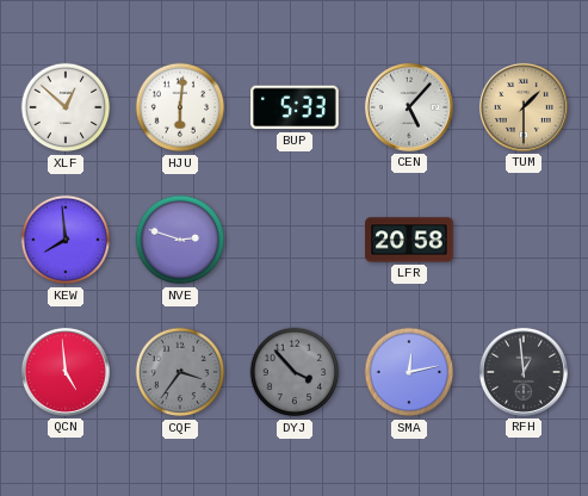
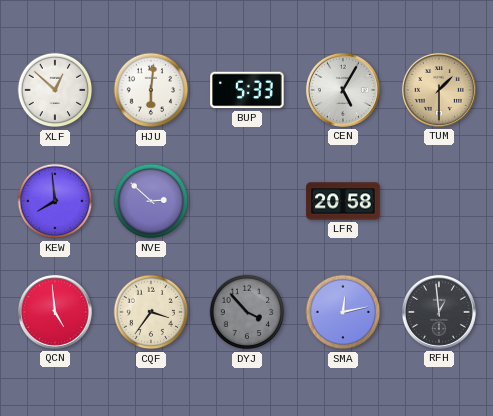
CEN: 5:07 -> 5:05
NVE: 2:48 -> 2:52
CQF dial: grey -> cream
